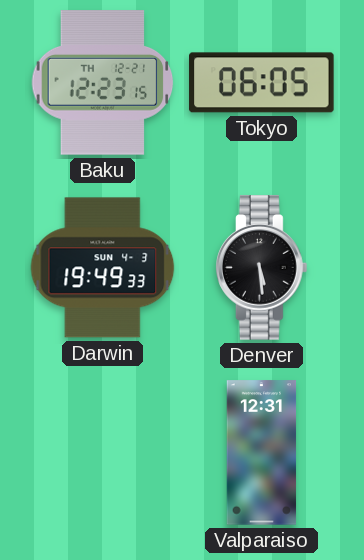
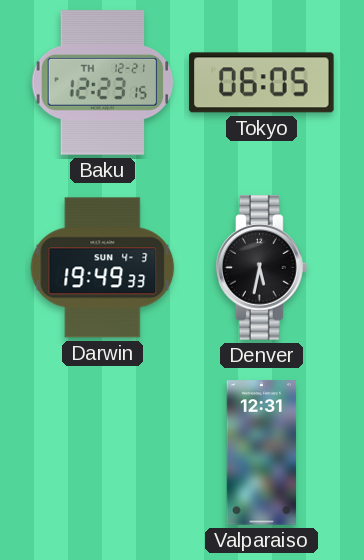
Denver: 5:29 -> 5:32
